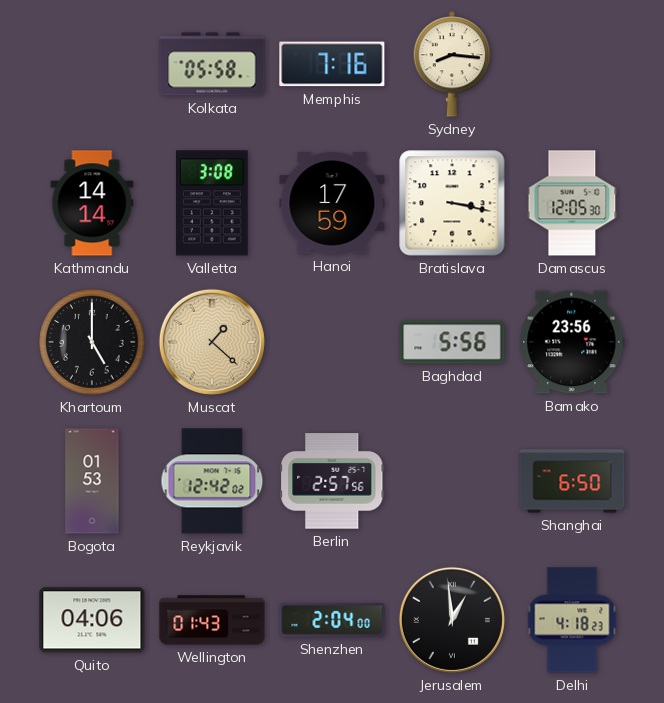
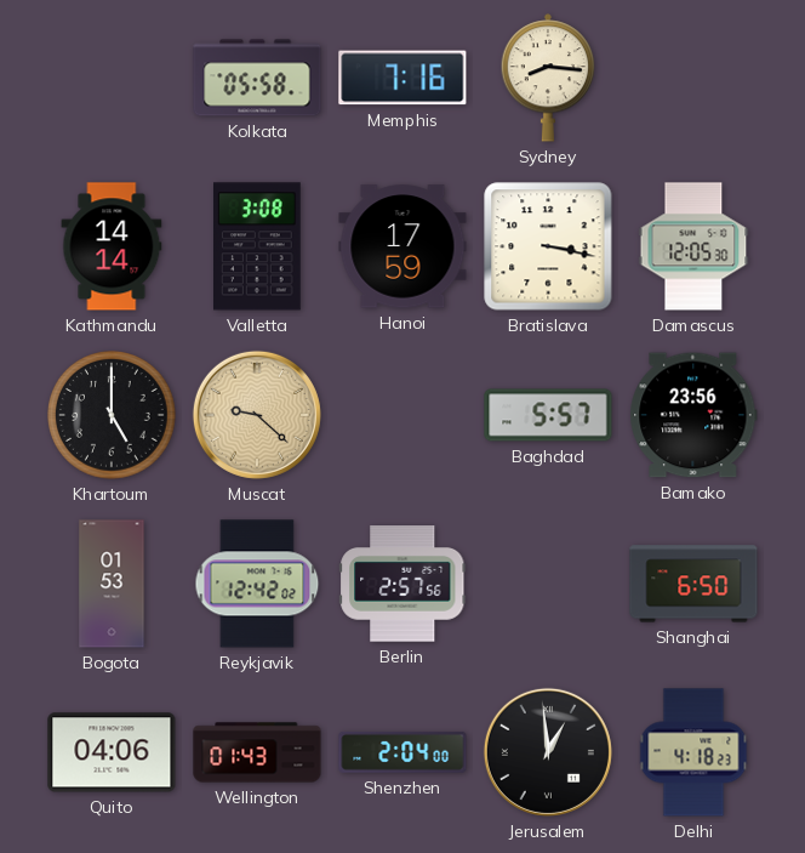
Muscat: 1:22 -> 9:22
Baghdad: 5:56 -> 5:57
